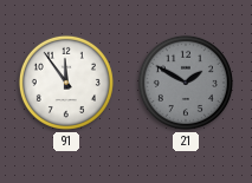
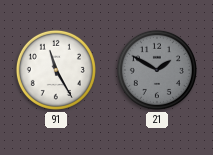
91: 11:54 -> 11:25
